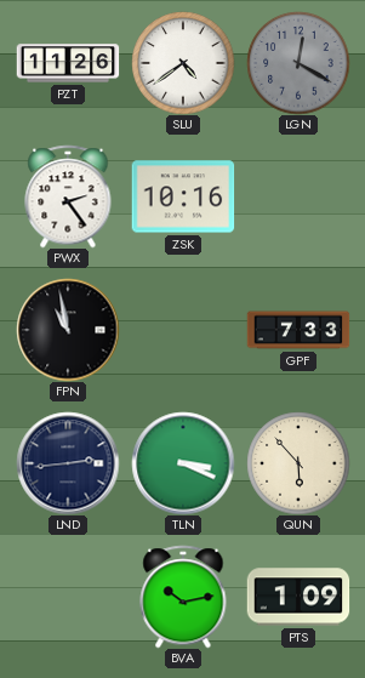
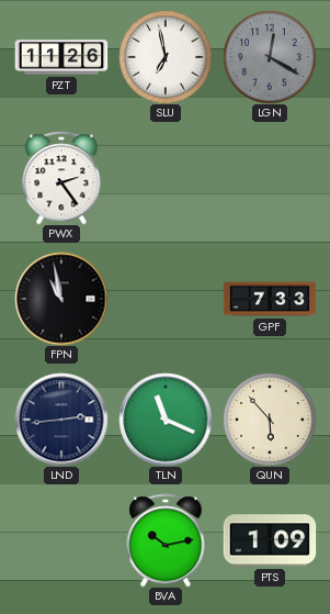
SLU: 4:39 -> 6:58
ZSK: 10:16 -> none
TLN: 3:19 -> 11:19
